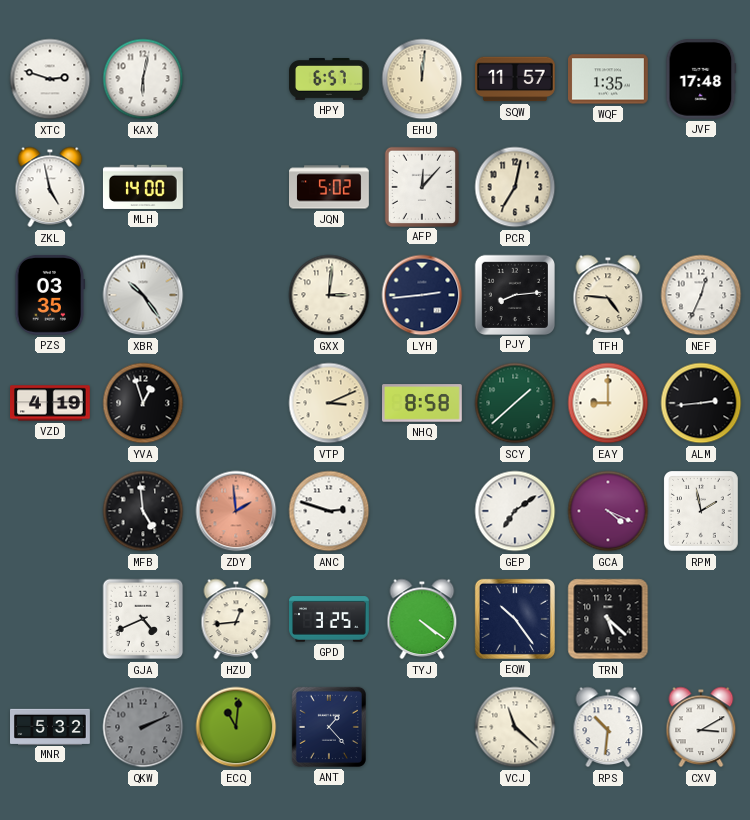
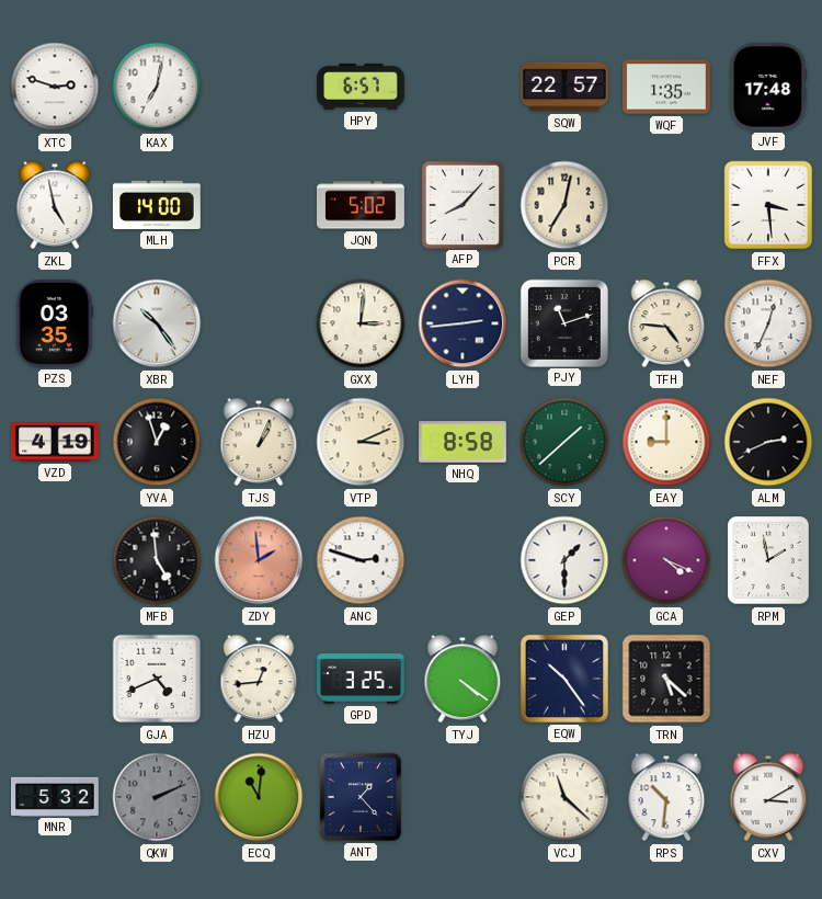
KAX: 6:02 -> 7:02
EHU: 12:01 -> none
SQW: 11:57 -> 22:57
AFP: 12:07 -> 8:07
FFX: none -> 3:29
PJY: 8:14 -> 11:12
TJS: none -> 1:04
ALM: 2:44 -> 2:41
GEP: 7:09 -> 1:30
